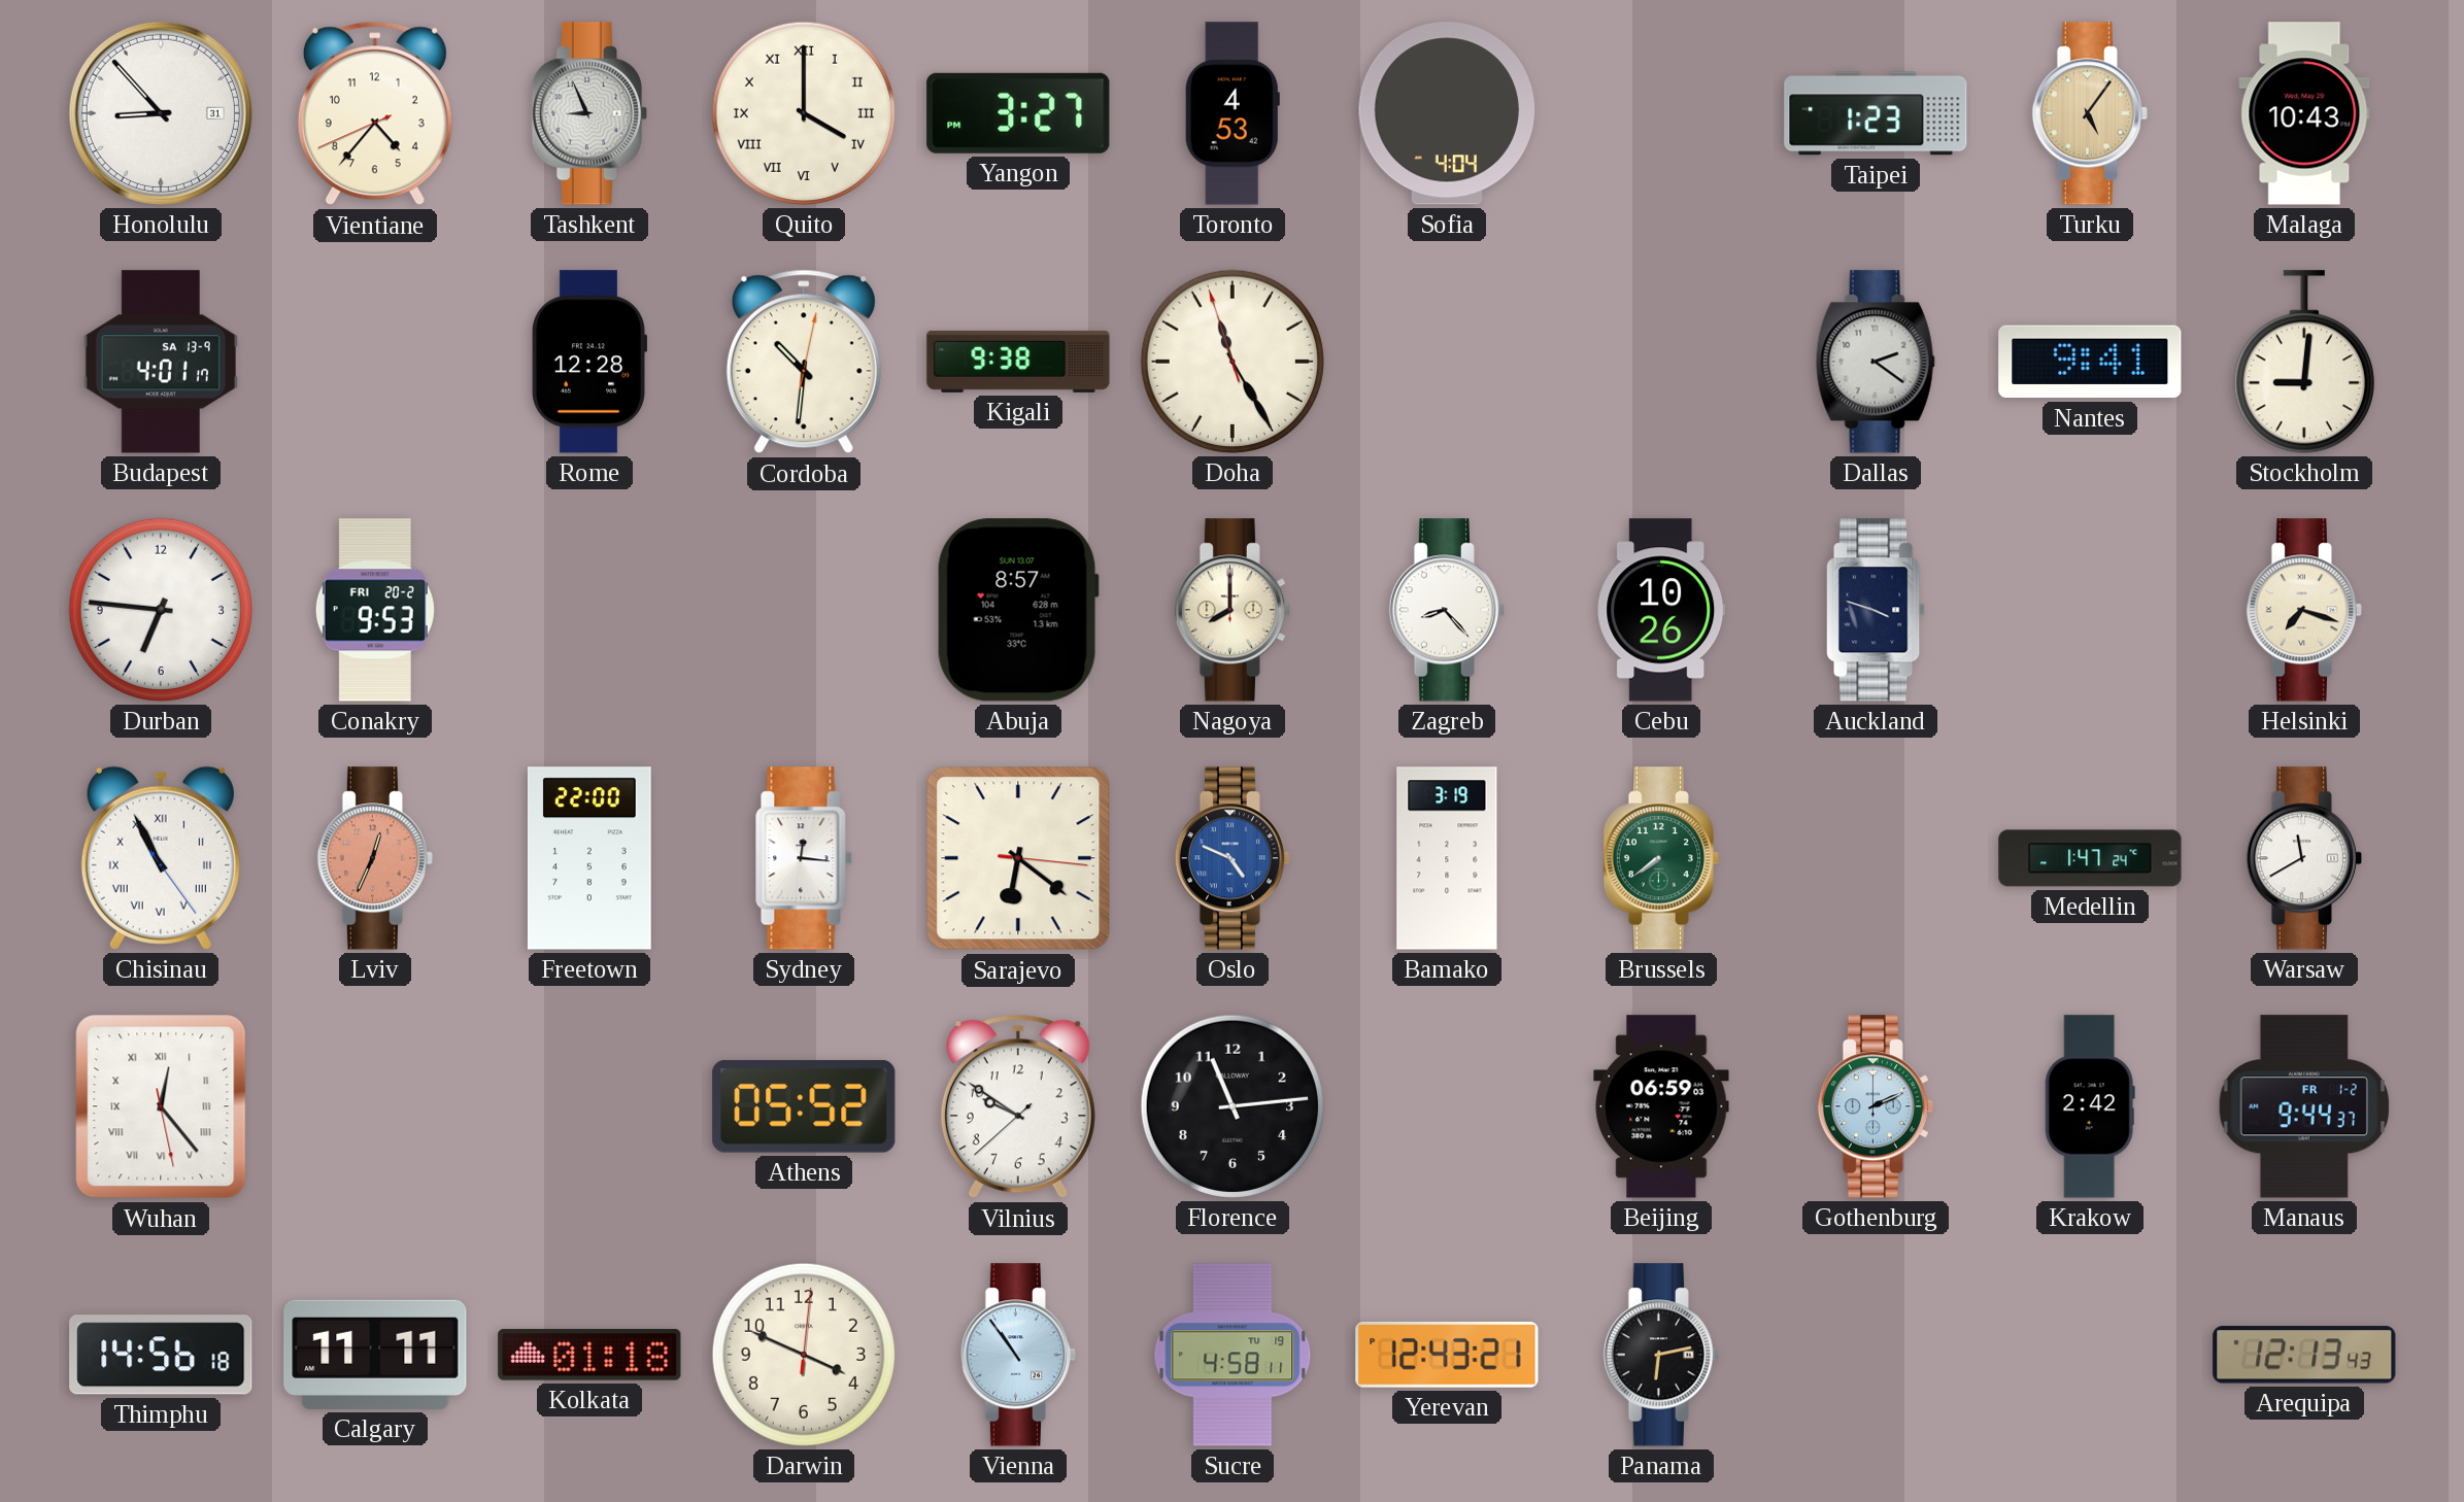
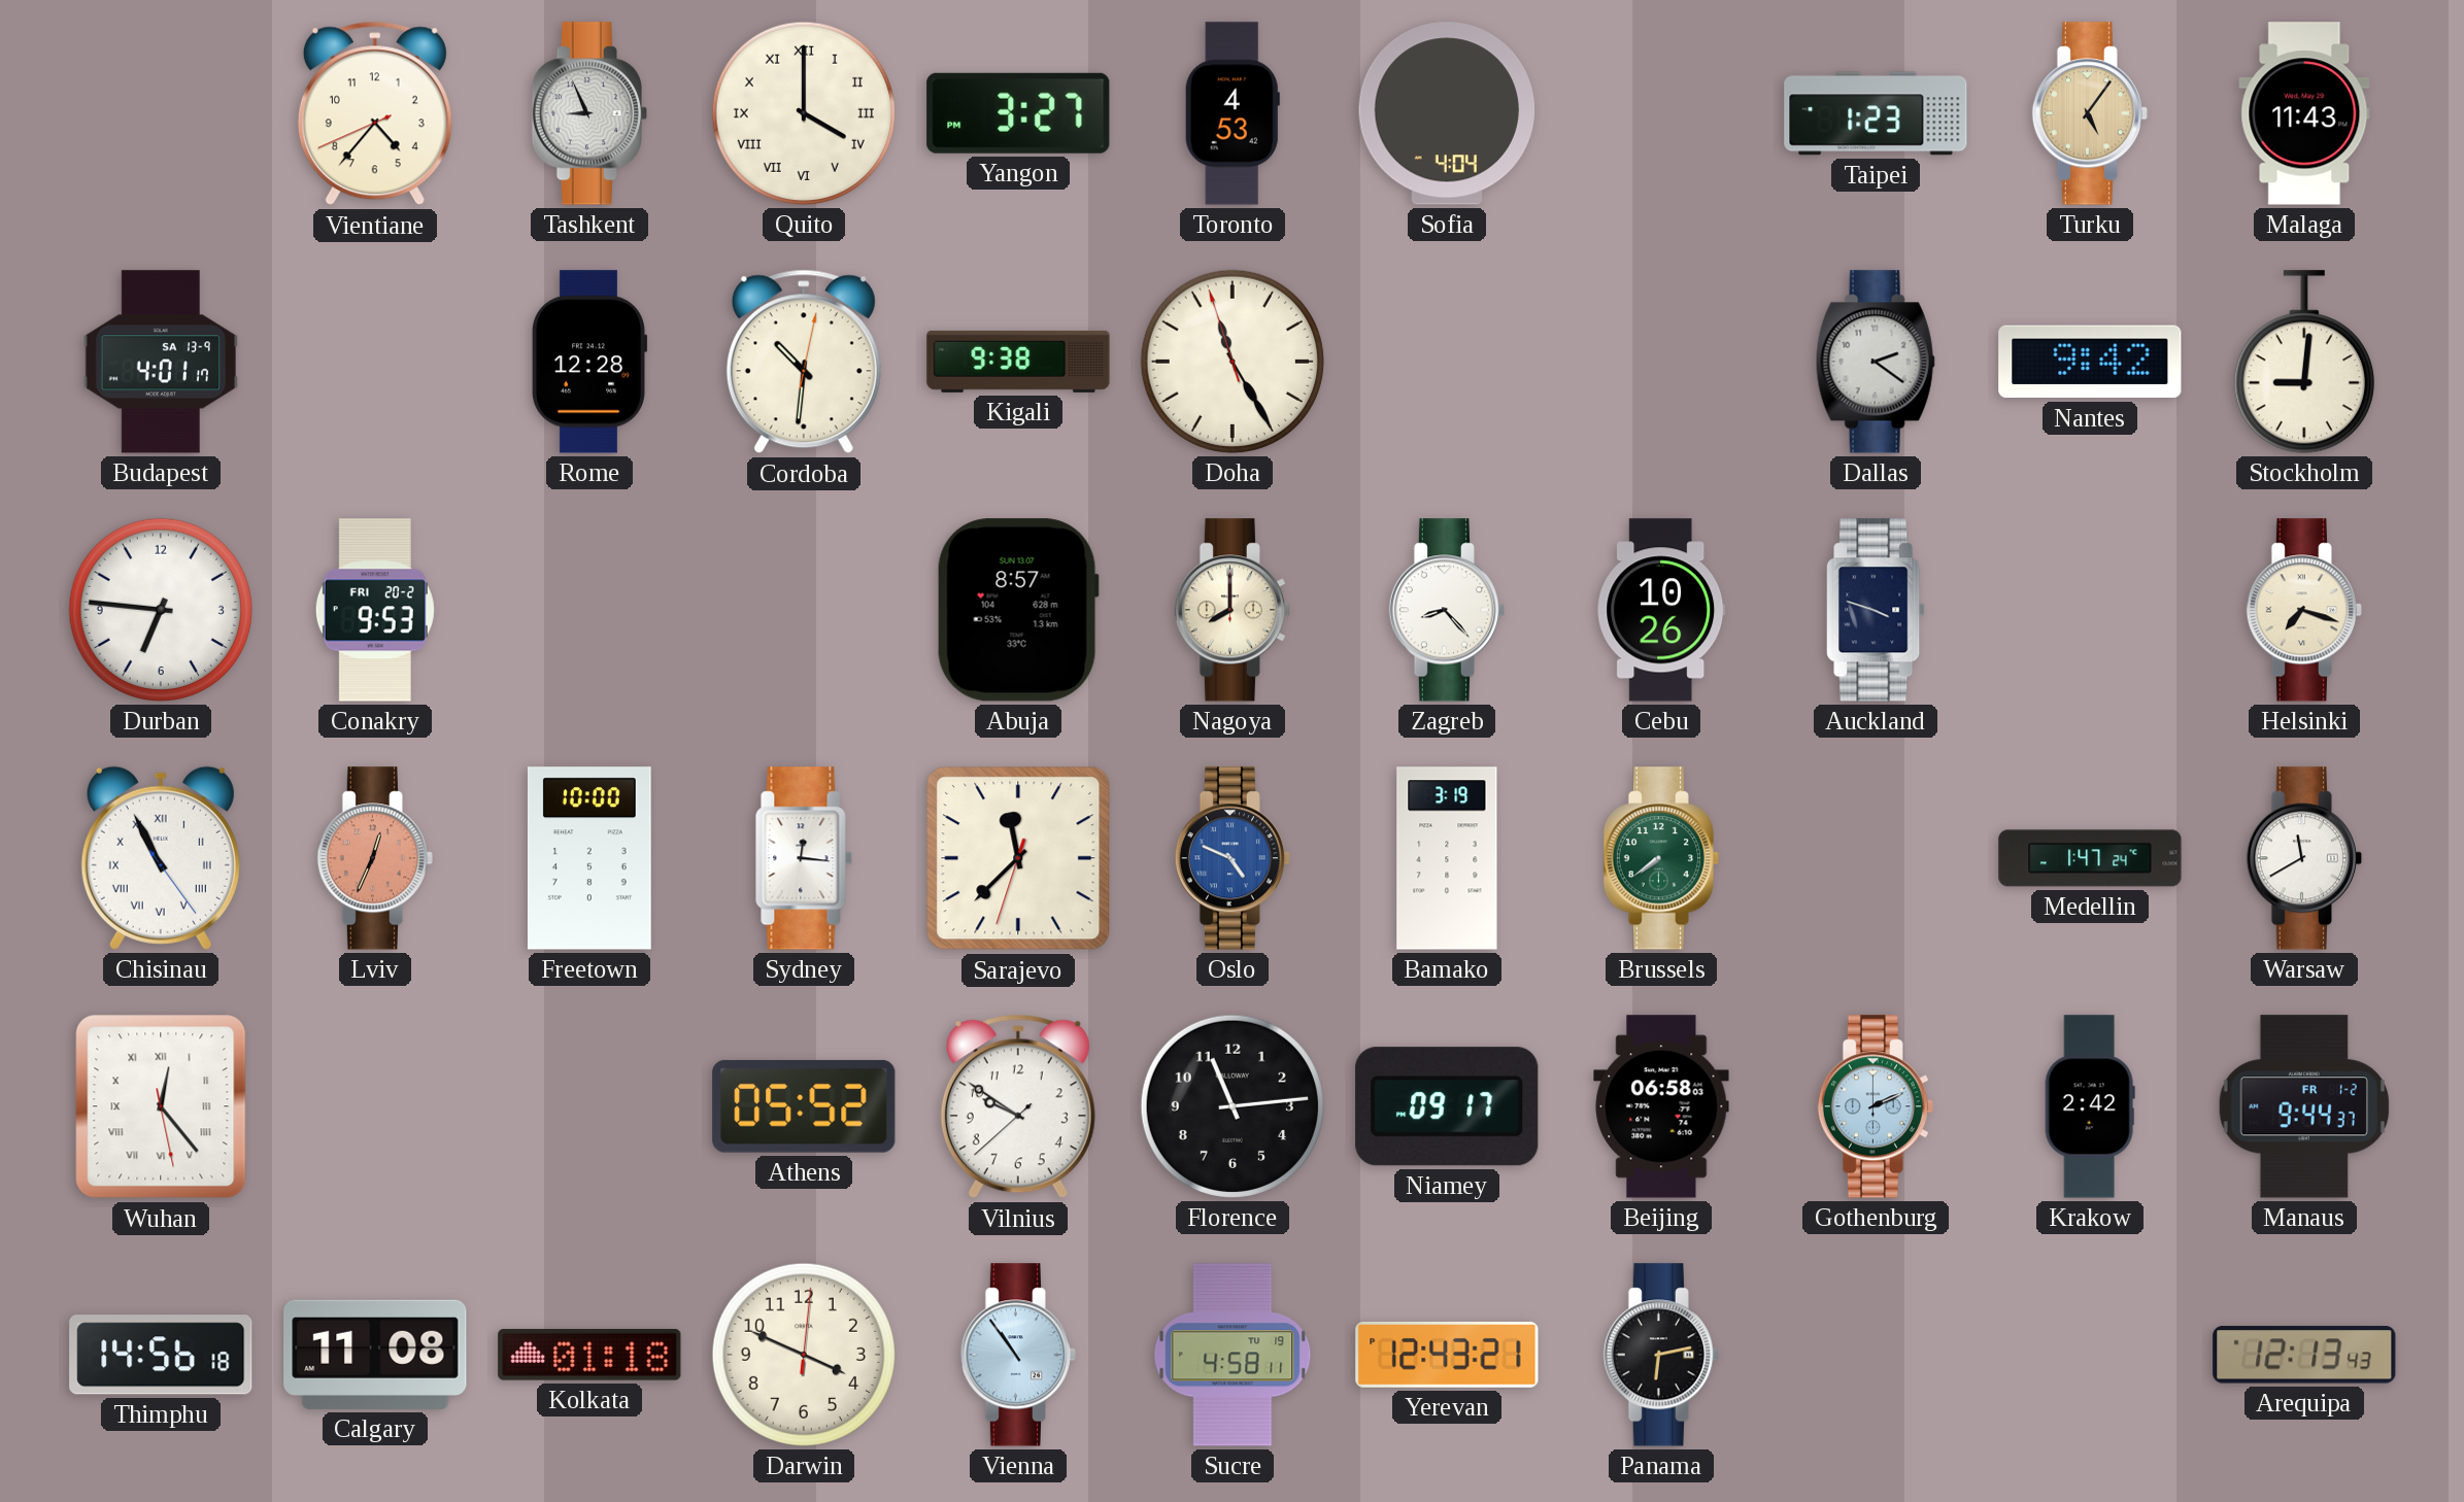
Honolulu: 8:53 -> none
Malaga: 10:43 -> 11:43
Nantes: 9:41 -> 9:42
Freetown: 22:00 -> 10:00
Sarajevo: 6:21 -> 11:37
Niamey: none -> 09:17
Beijing: 06:59 -> 06:58
Calgary: 11:11 -> 11:08
